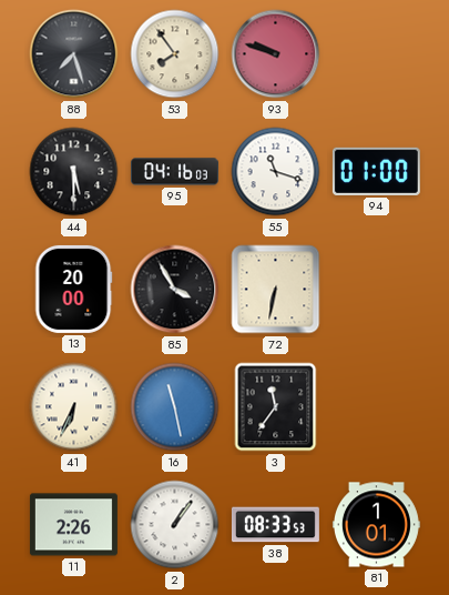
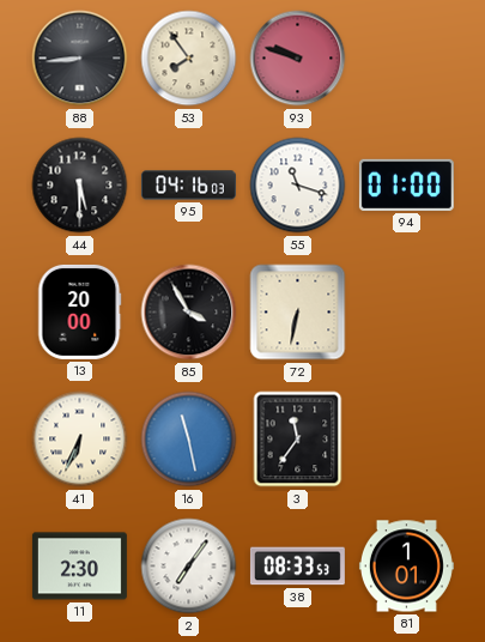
88: 7:27 -> 8:44
11: 2:26 -> 2:30
2: 1:06 -> 7:06
